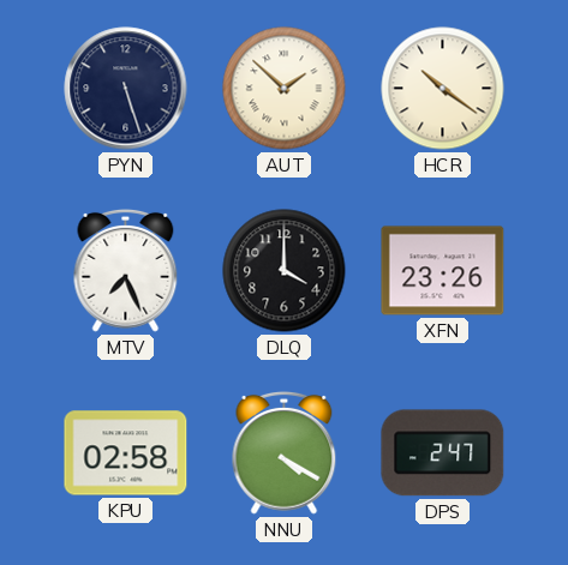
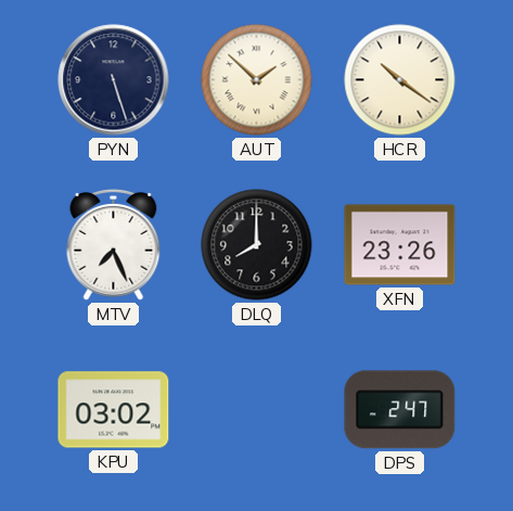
DLQ: 4:00 -> 8:00
KPU: 02:58 -> 03:02
NNU: 4:20 -> none
